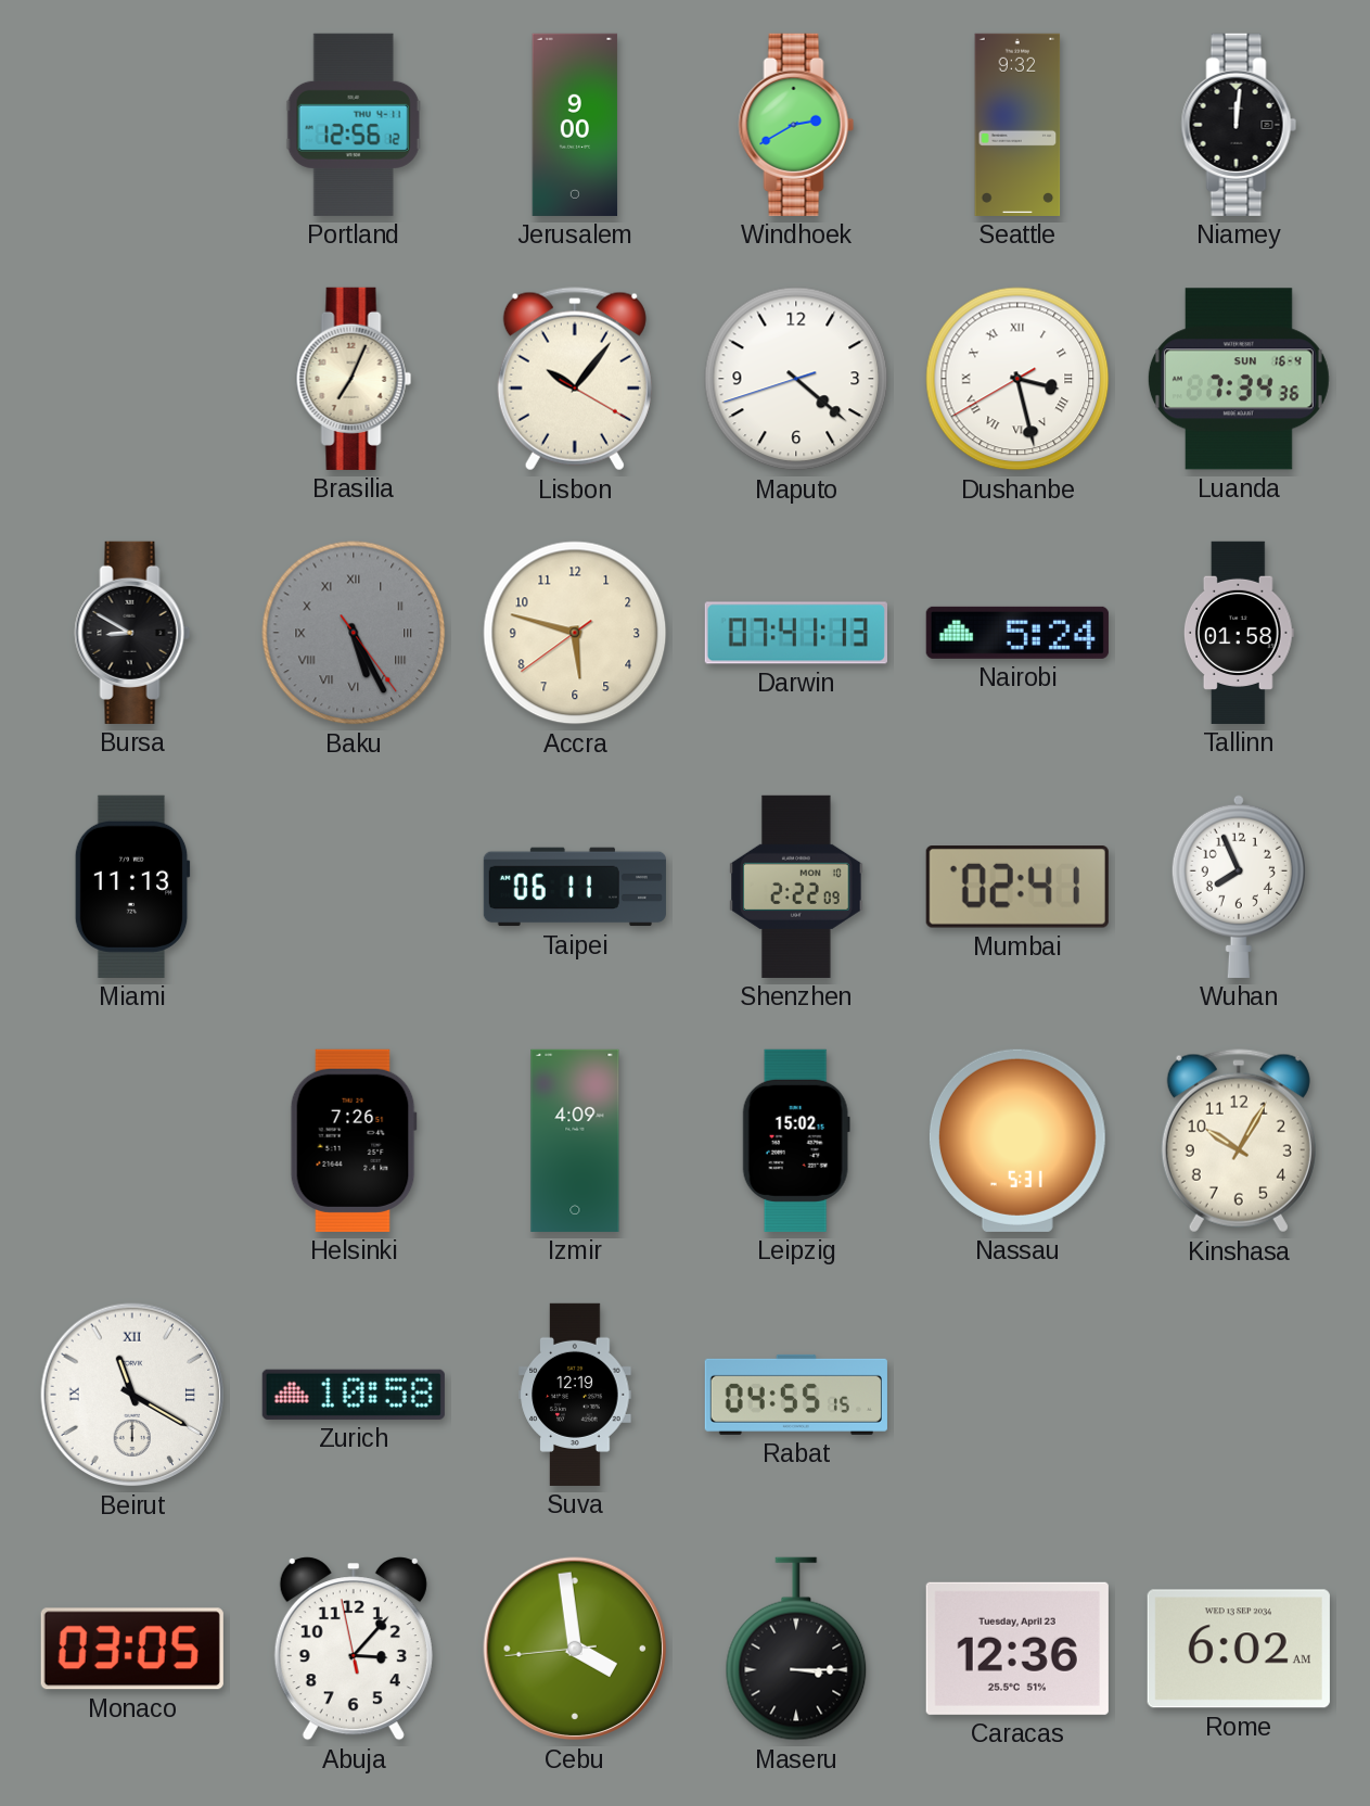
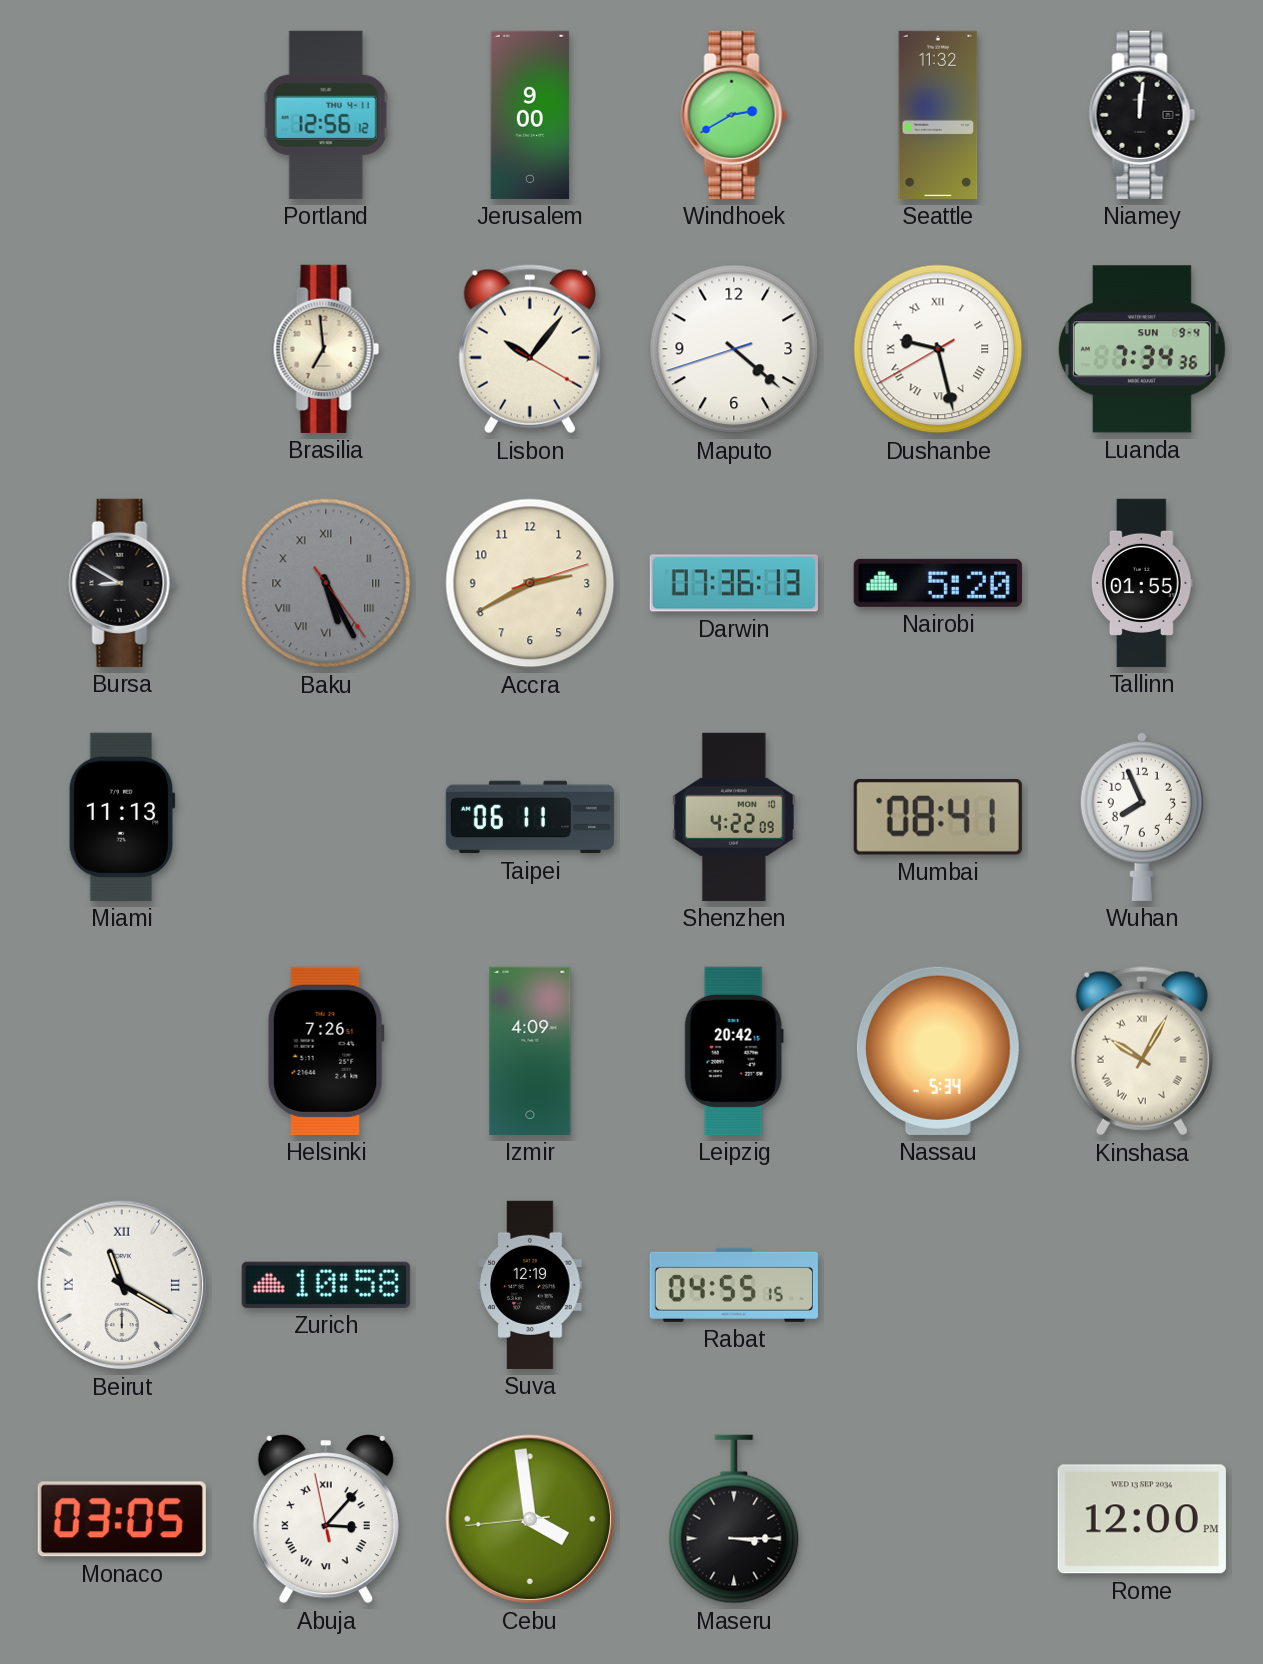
Seattle: 9:32 -> 11:32
Brasilia: 7:04 -> 6:59
Dushanbe: 3:27 -> 9:27
Luanda date: SUN 16-4 -> SUN 9-4
Accra: 5:47 -> 2:40
Darwin: 07:41 -> 07:36
Nairobi: 5:24 -> 5:20
Tallinn: 01:58 -> 01:55
Shenzhen: 2:22 -> 4:22
Mumbai: 02:41 -> 08:41
Leipzig: 15:02 -> 20:42
Nassau: 5:31 -> 5:34
Kinshasa numerals: Arabic -> Roman
Abuja numerals: Arabic -> Roman
Caracas: 12:36 -> none
Rome: 6:02 -> 12:00
